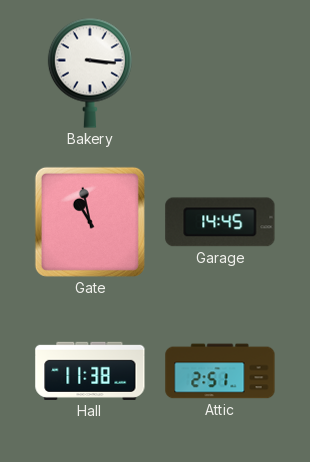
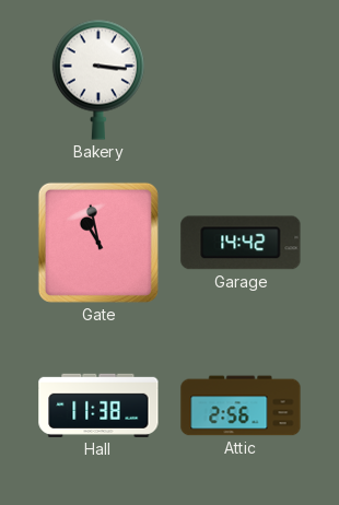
Garage: 14:45 -> 14:42
Attic: 2:51 -> 2:56
